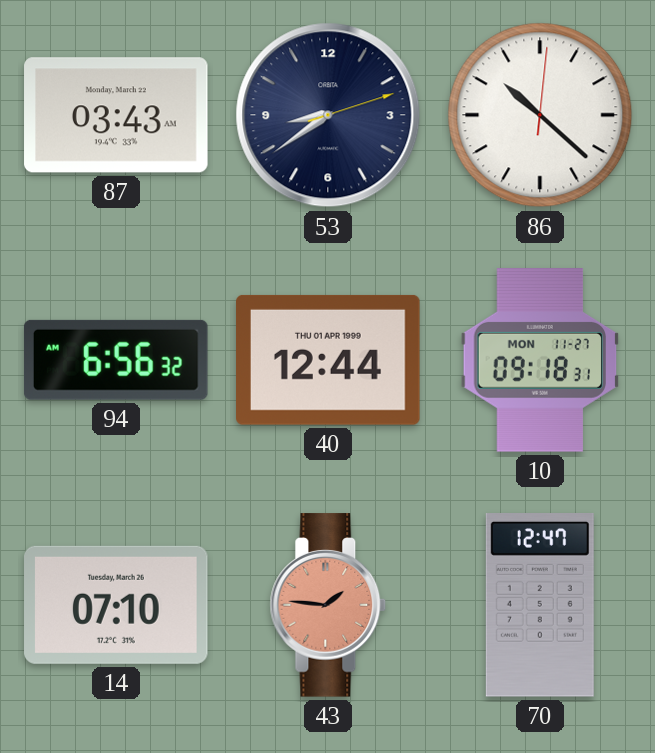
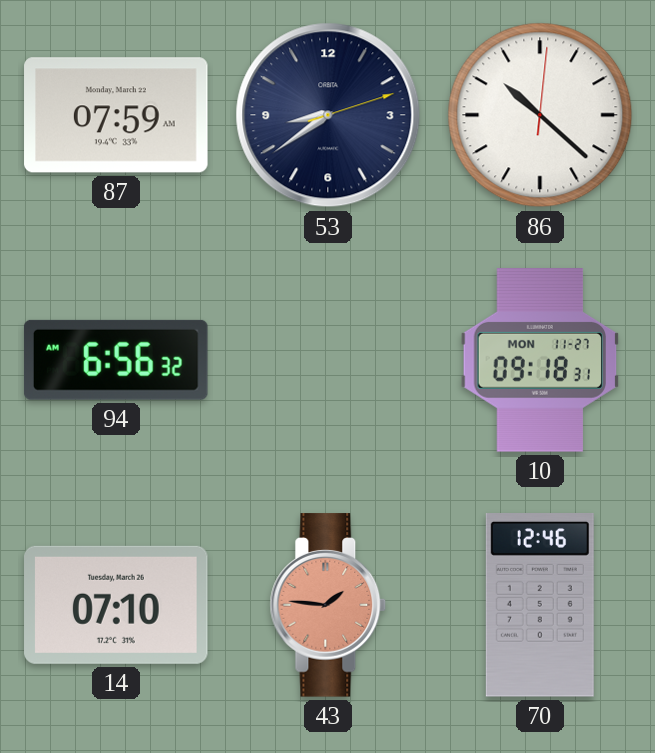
87: 03:43 -> 07:59
40: 12:44 -> none
70: 12:47 -> 12:46
